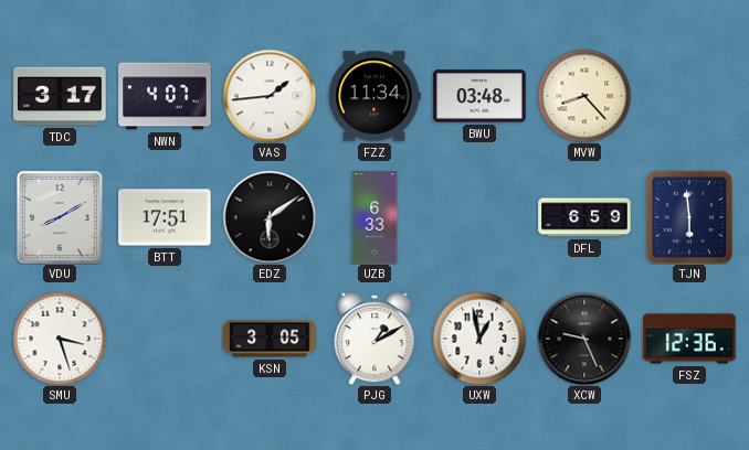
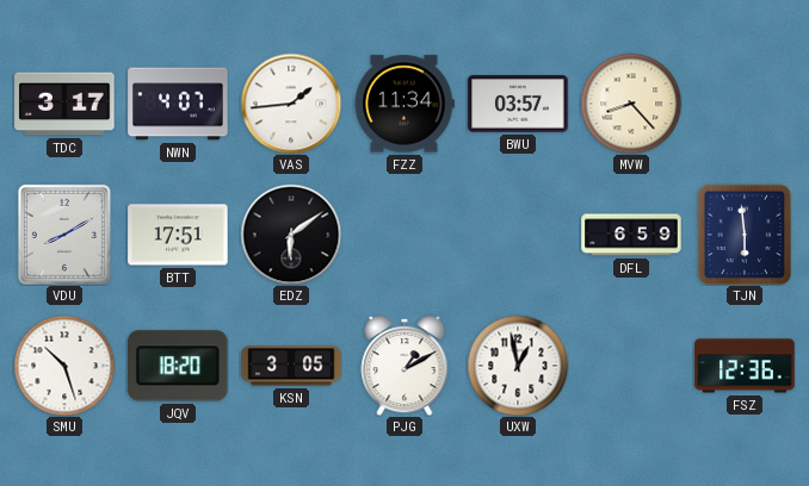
BWU: 03:48 -> 03:57
UZB: 6:33 -> none
SMU: 3:27 -> 10:27
JQV: none -> 18:20
XCW: 9:26 -> none
